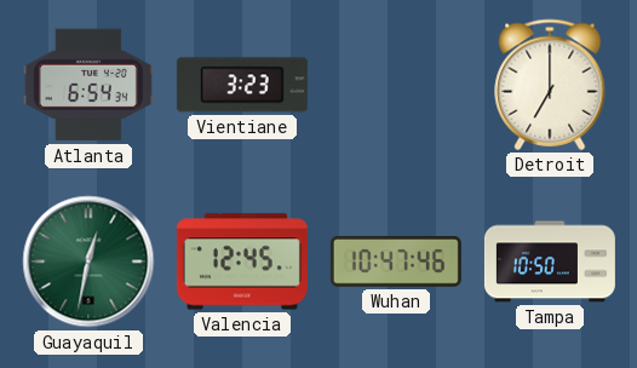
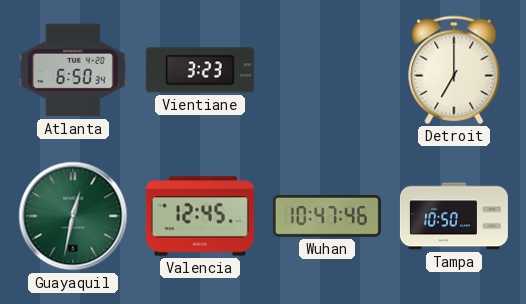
Atlanta: 6:54 -> 6:50
